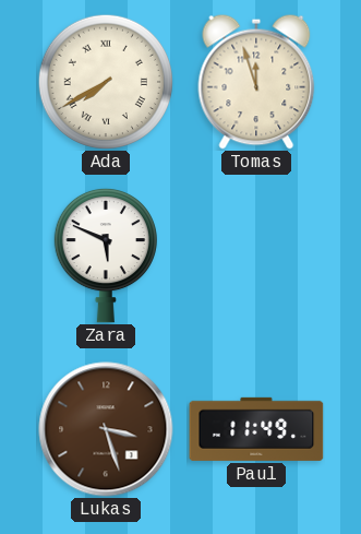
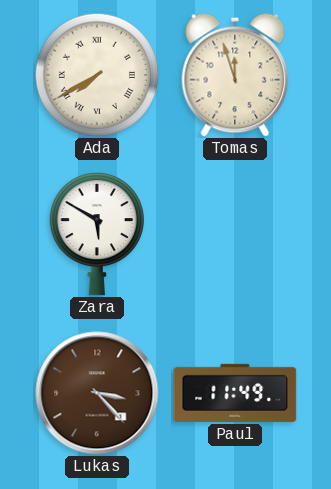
Zara: 5:49 -> 5:50
Lukas: 3:27 -> 3:23
